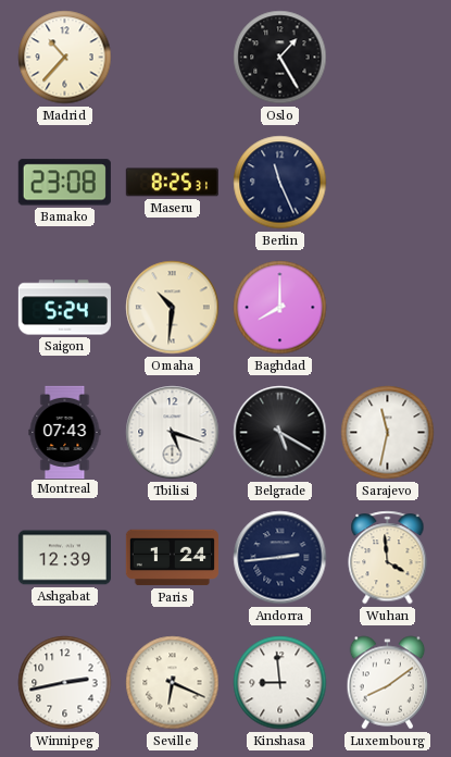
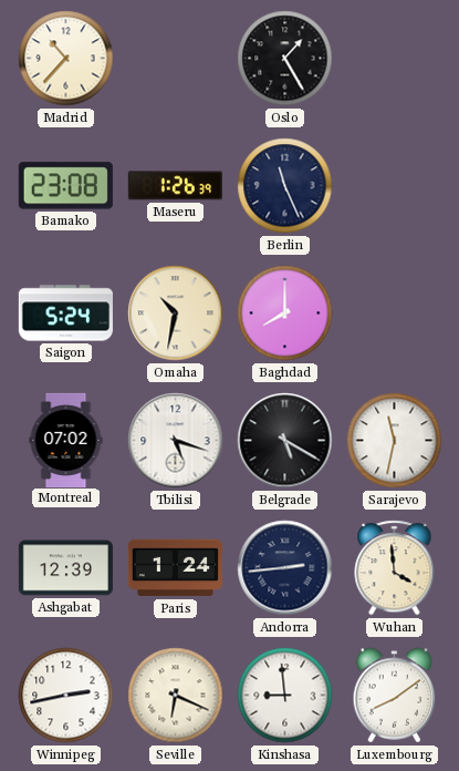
Maseru: 8:25 -> 1:26
Omaha: 10:31 -> 10:32
Montreal: 07:43 -> 07:02
